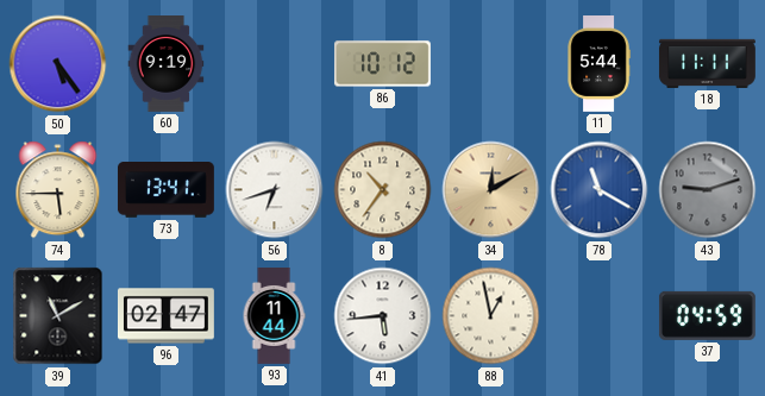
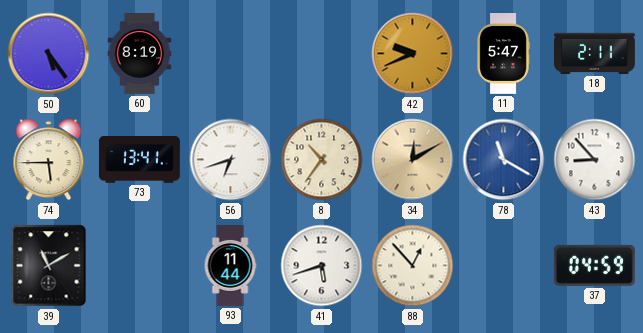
60: 9:19 -> 8:19
86: 10:12 -> none
42: none -> 9:41
11: 5:44 -> 5:47
18: 11:11 -> 2:11
43: 9:12 -> 8:53
43 dial: grey -> white
96: 02:47 -> none
41: 5:44 -> 5:42
88: 12:58 -> 12:53
